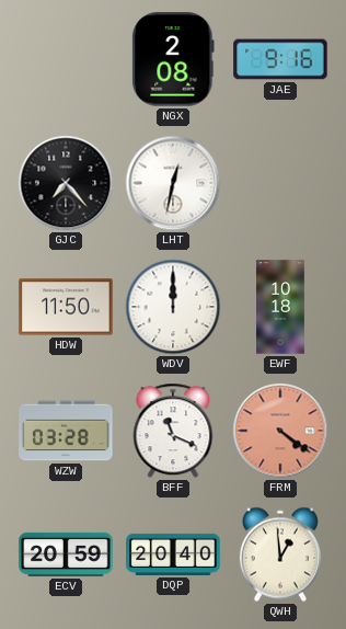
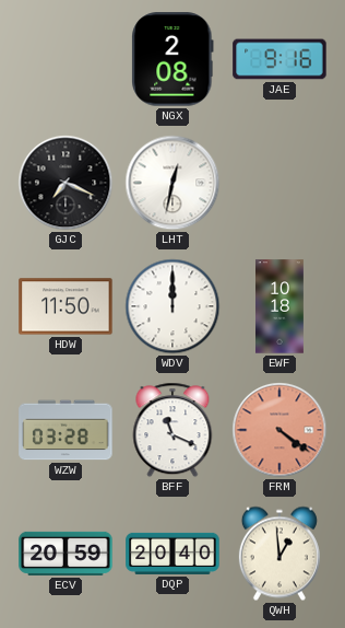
GJC: 7:23 -> 7:19
